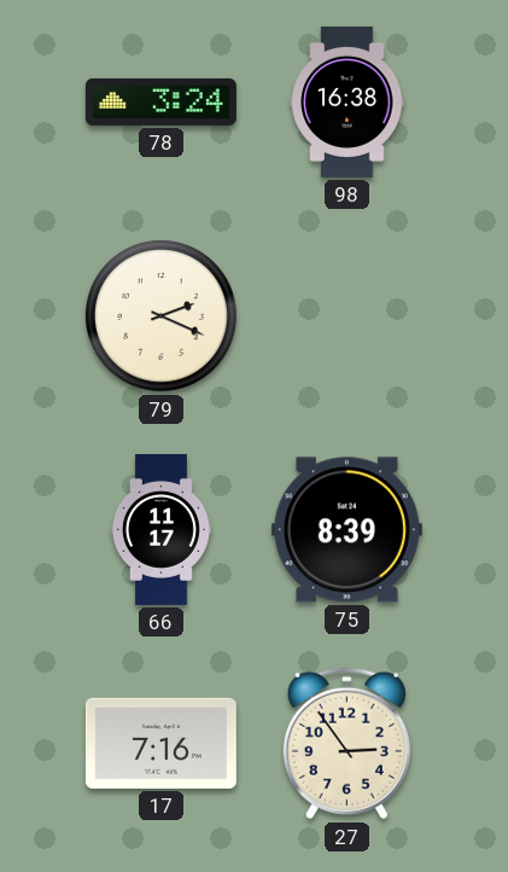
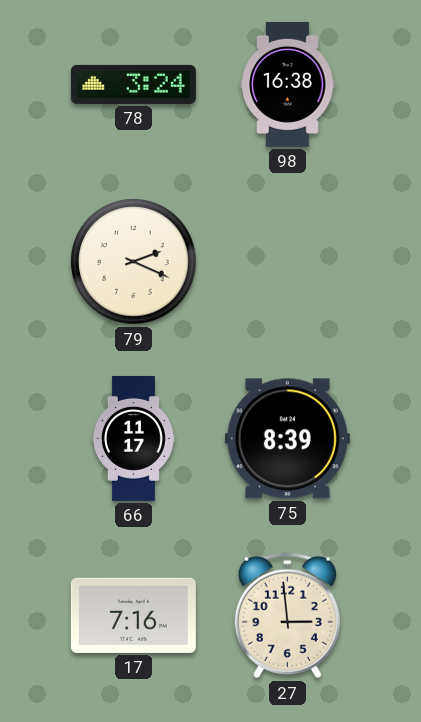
27: 2:54 -> 2:59
